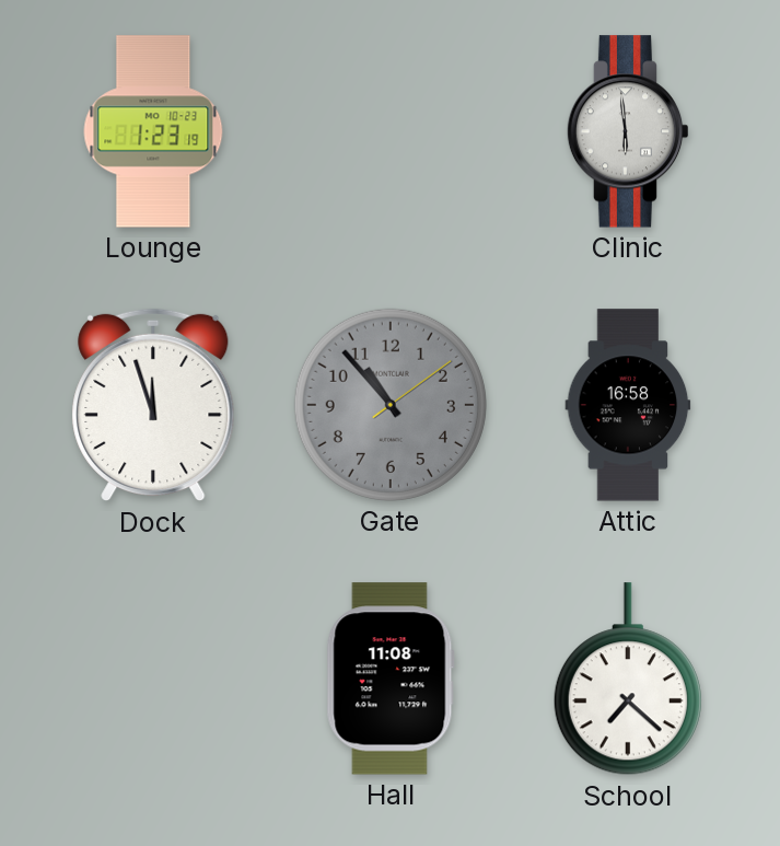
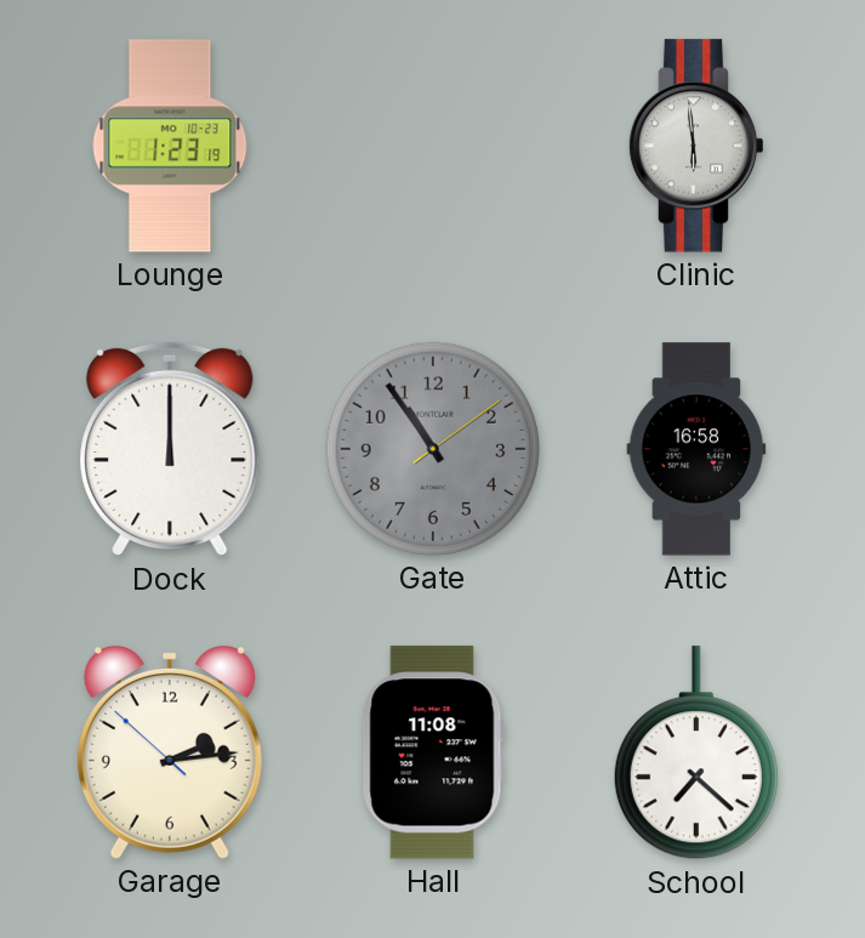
Dock: 11:57 -> 12:00
Gate: 10:53 -> 10:54
Garage: none -> 2:13
